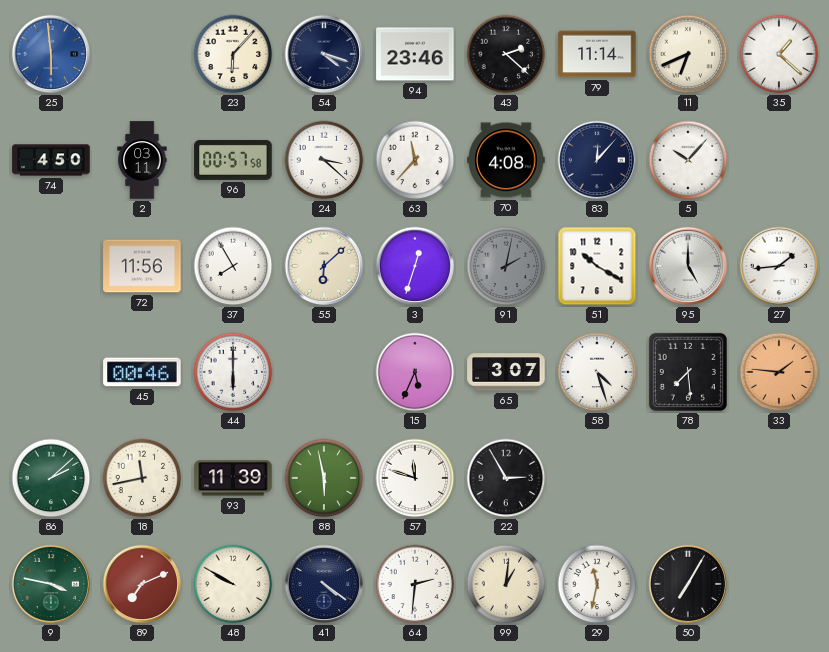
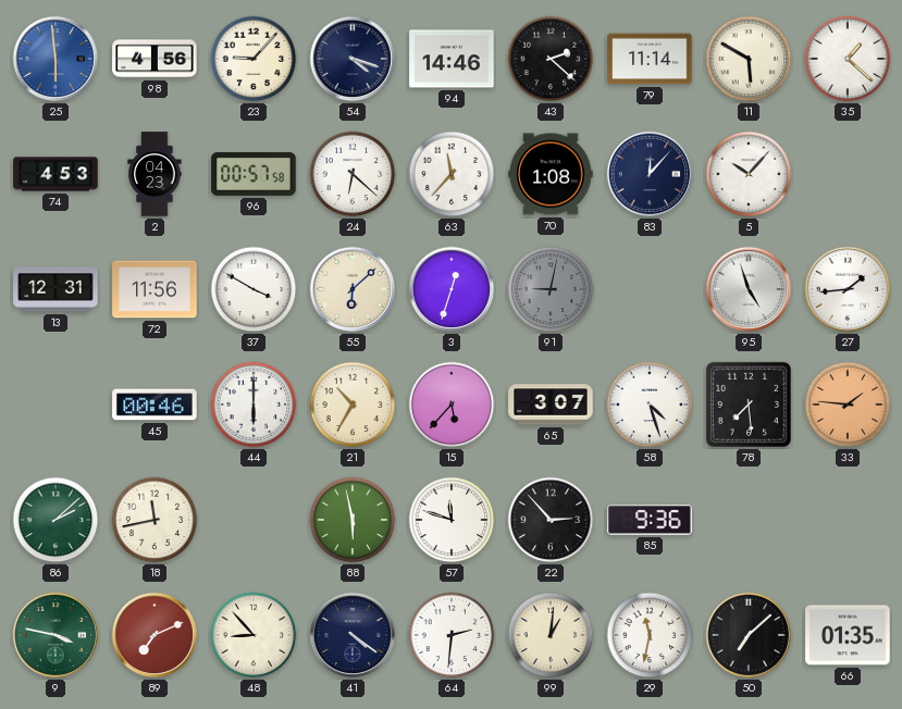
98: none -> 4:56
23: 6:07 -> 9:07
94: 23:46 -> 14:46
11: 6:41 -> 5:50
74: 4:50 -> 4:53
2: 03:11 -> 04:23
24: 3:22 -> 6:22
70: 4:08 -> 1:08
13: none -> 12:31
37: 7:55 -> 3:50
91: 2:02 -> 9:02
51: 10:20 -> none
95: 5:00 -> 4:57
21: none -> 10:35
15: 5:34 -> 5:37
93: 11:39 -> none
22: 2:55 -> 2:53
85: none -> 9:36
48: 9:50 -> 8:53
50: 7:05 -> 7:08
66: none -> 01:35
